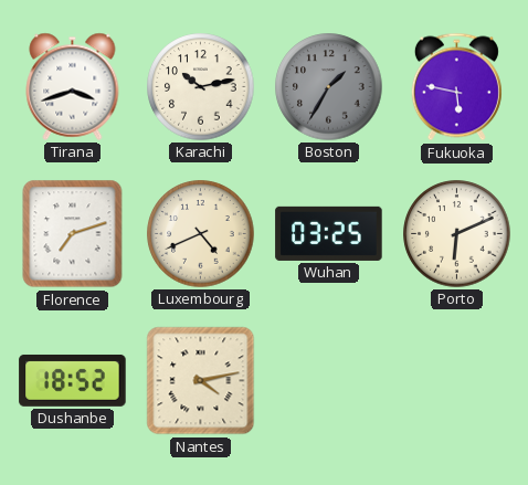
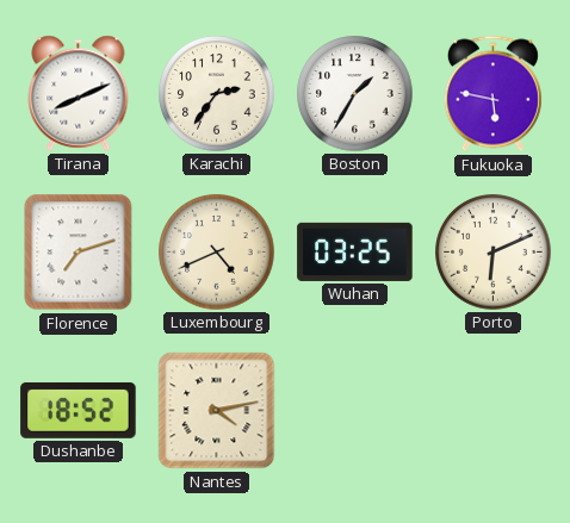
Tirana: 3:42 -> 8:11
Karachi: 10:13 -> 2:36
Boston dial: grey -> white
